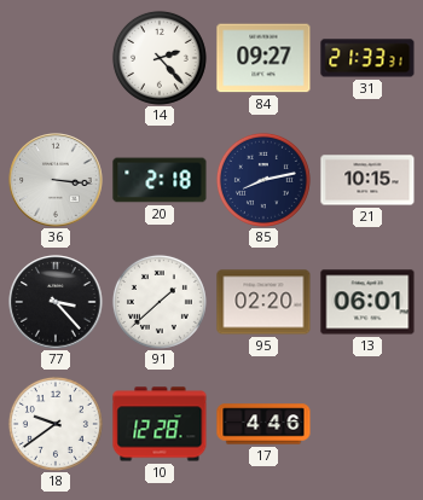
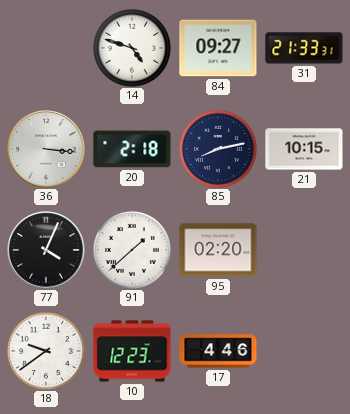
14: 2:23 -> 4:48
77: 3:23 -> 4:04
13: 06:01 -> none
10: 12:28 -> 12:23
